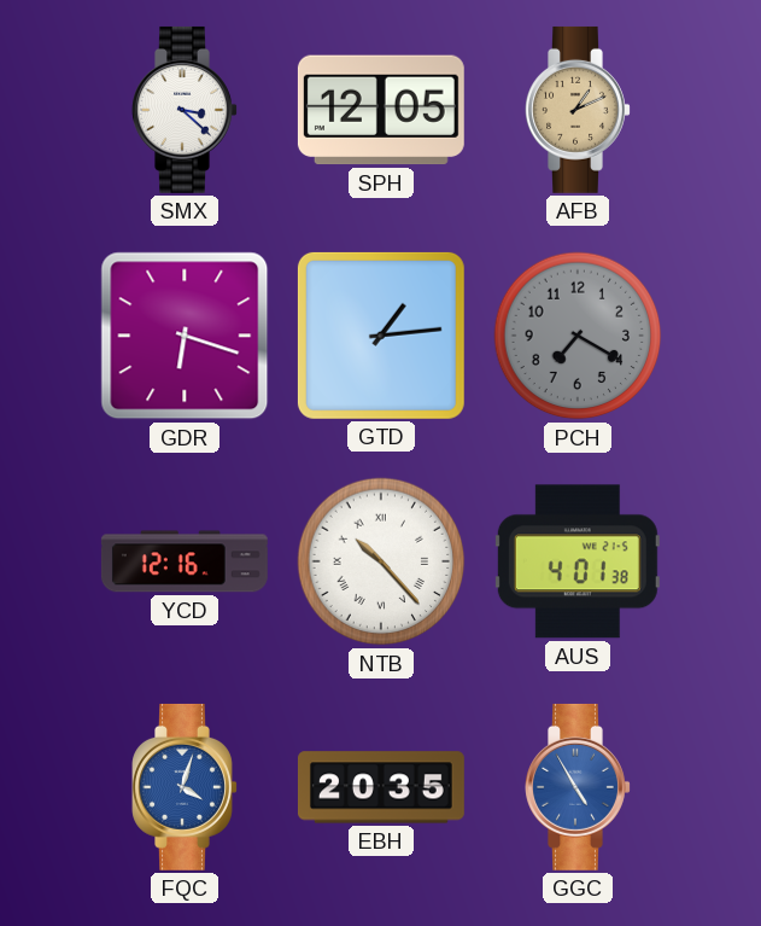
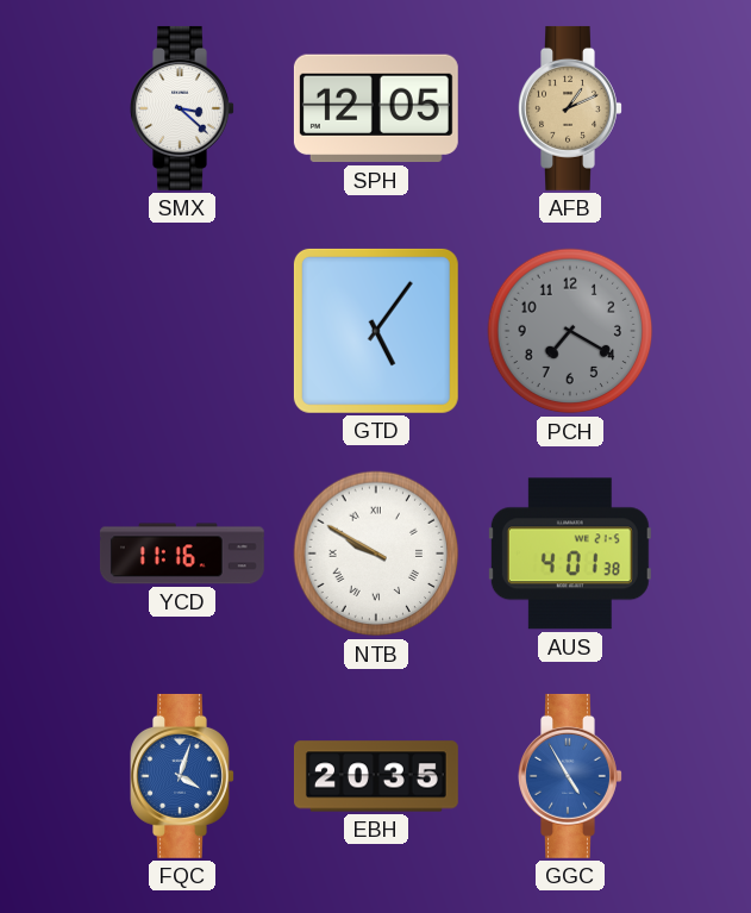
GDR: 6:18 -> none
GTD: 1:14 -> 5:06
YCD: 12:16 -> 11:16
NTB: 10:23 -> 9:50
